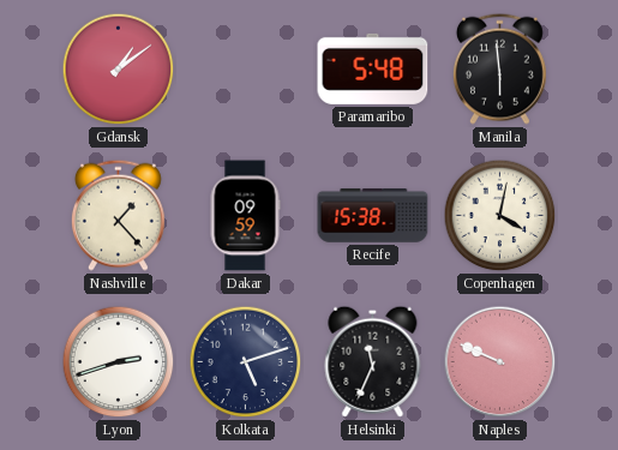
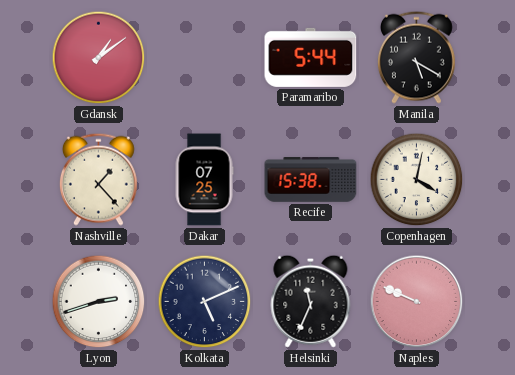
Paramaribo: 5:48 -> 5:44
Manila: 5:59 -> 5:20
Dakar: 09:59 -> 07:25
Kolkata: 5:12 -> 5:11
